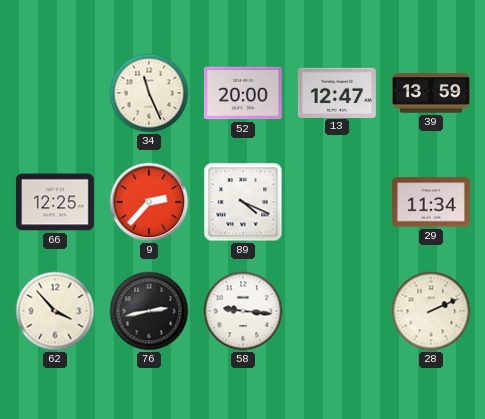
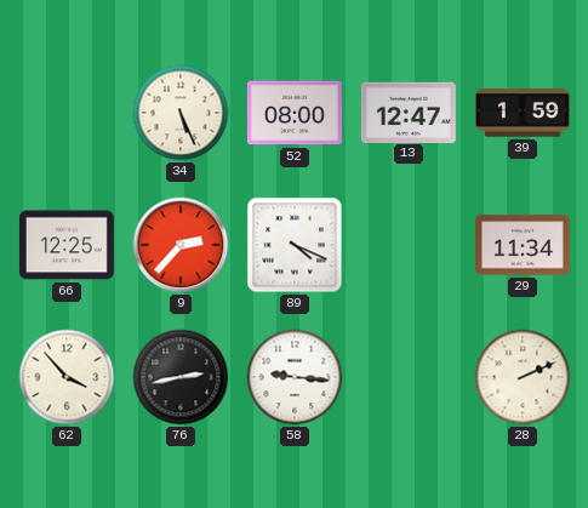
34: 11:26 -> 5:26
52: 20:00 -> 08:00
39: 13:59 -> 1:59
